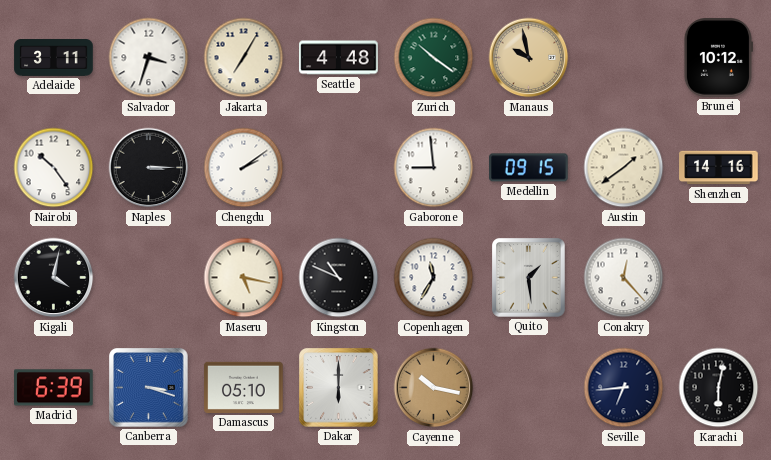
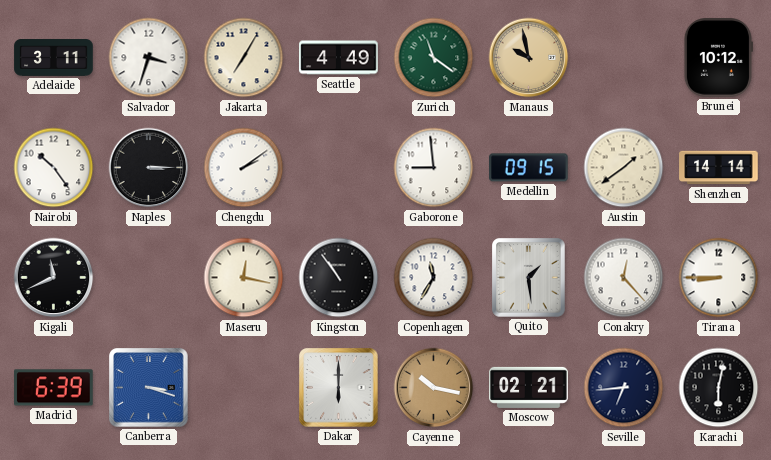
Seattle: 4:48 -> 4:49
Zurich: 10:21 -> 11:21
Shenzhen: 14:16 -> 14:14
Kigali: 4:02 -> 11:41
Maseru: 5:17 -> 12:17
Kingston: 10:49 -> 10:54
Tirana: none -> 8:45
Damascus: 05:10 -> none
Moscow: none -> 02:21
